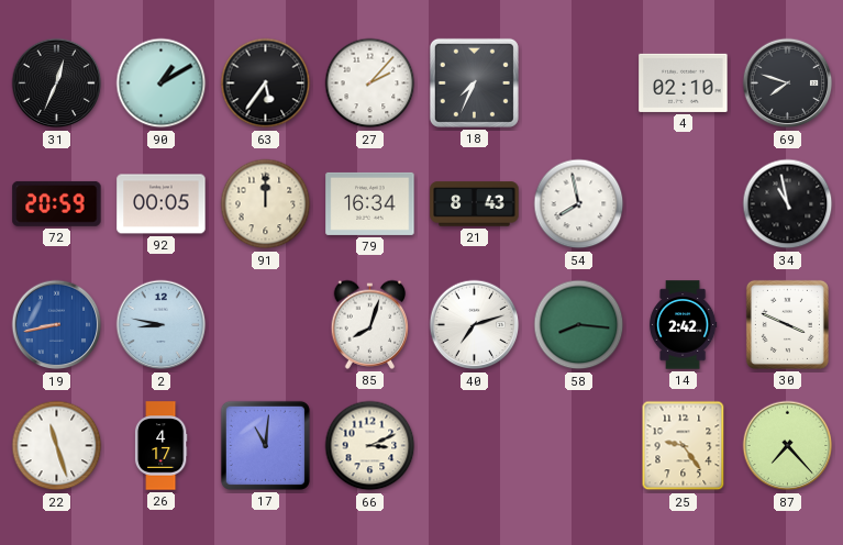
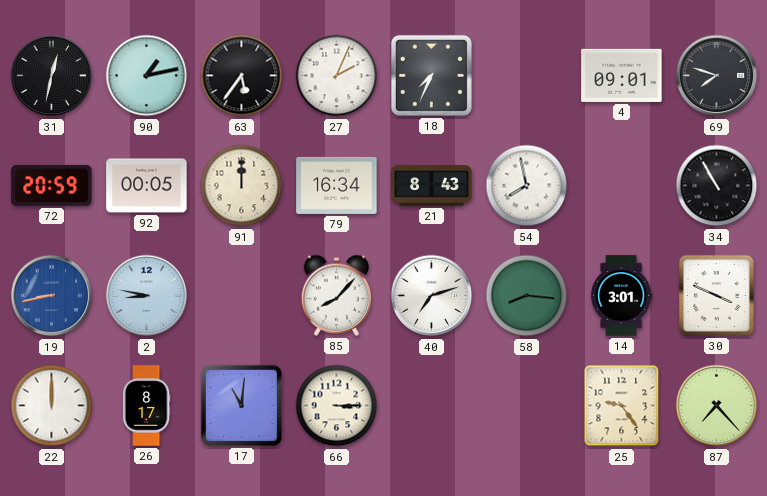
31: 12:34 -> 12:32
90: 1:10 -> 1:13
27: 2:07 -> 2:04
4: 02:10 -> 09:01
34: 10:58 -> 10:55
85: 8:03 -> 8:07
14: 2:42 -> 3:01
22: 11:27 -> 12:00
26: 4:17 -> 8:17
66: 3:11 -> 3:15
